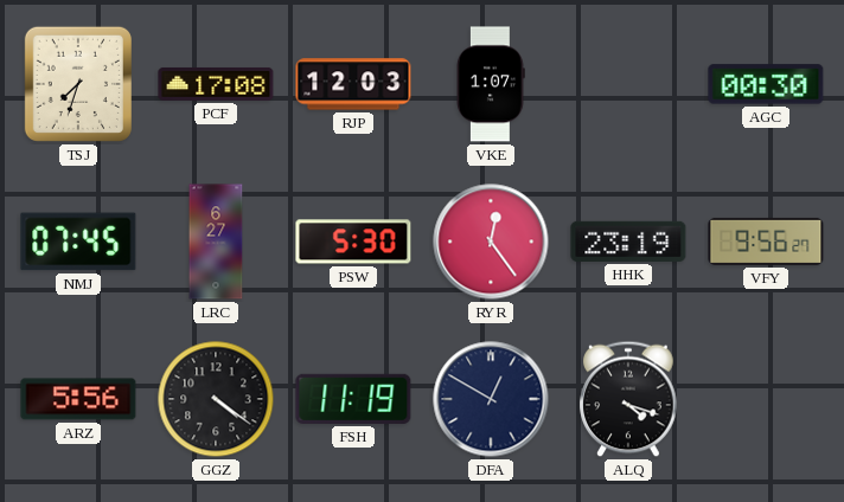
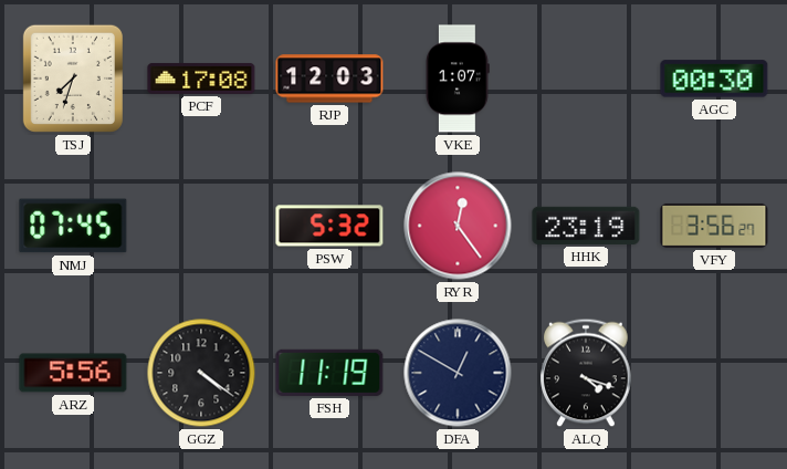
LRC: 6:27 -> none
PSW: 5:30 -> 5:32
VFY: 9:56 -> 3:56
